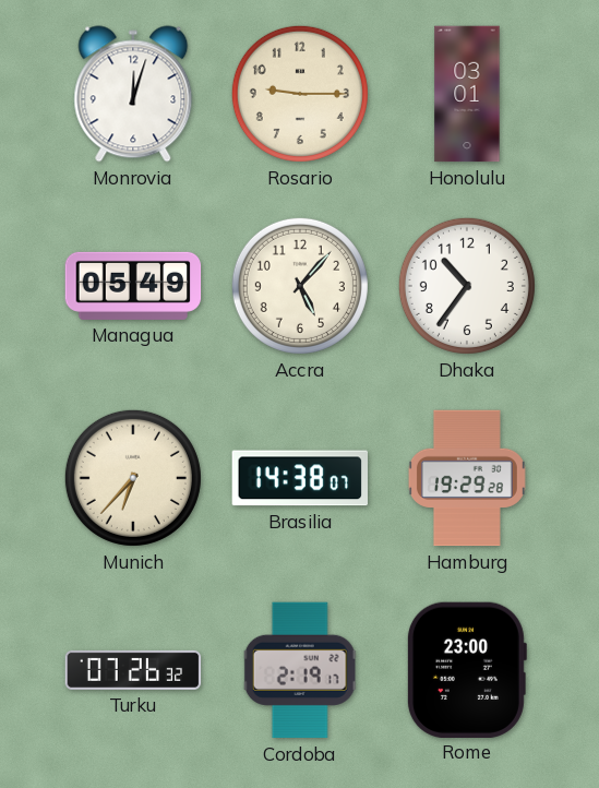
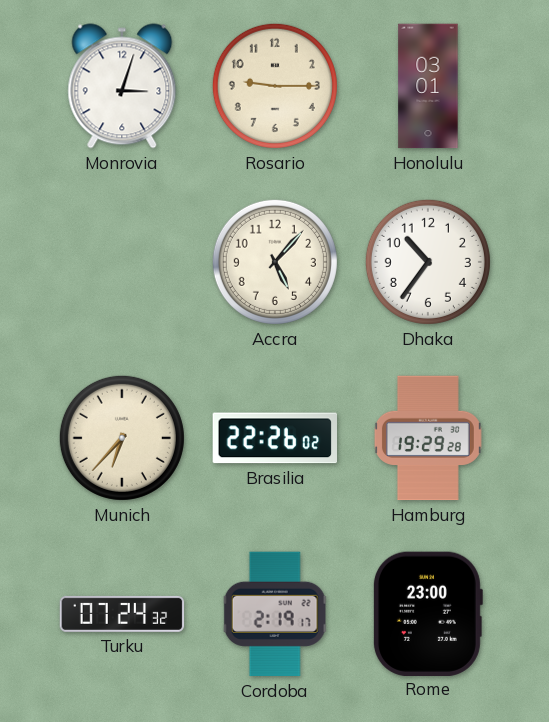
Monrovia: 12:03 -> 3:03
Managua: 05:49 -> none
Brasilia: 14:38 -> 22:26
Turku: 07:26 -> 07:24
